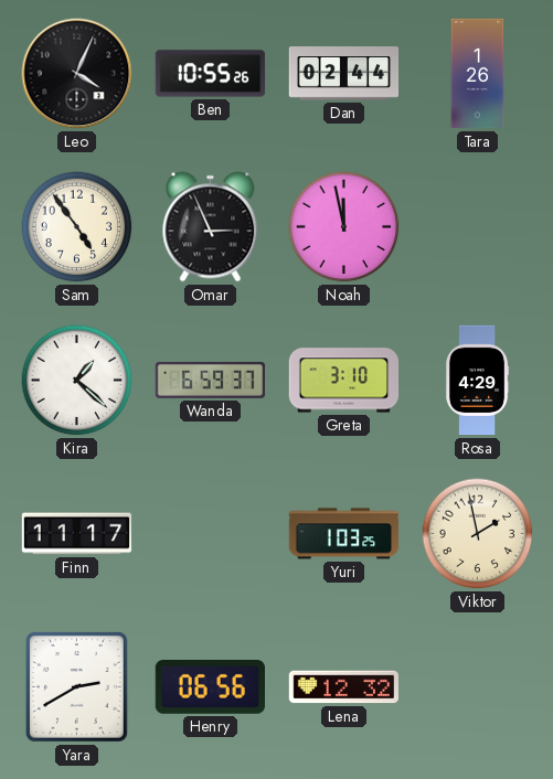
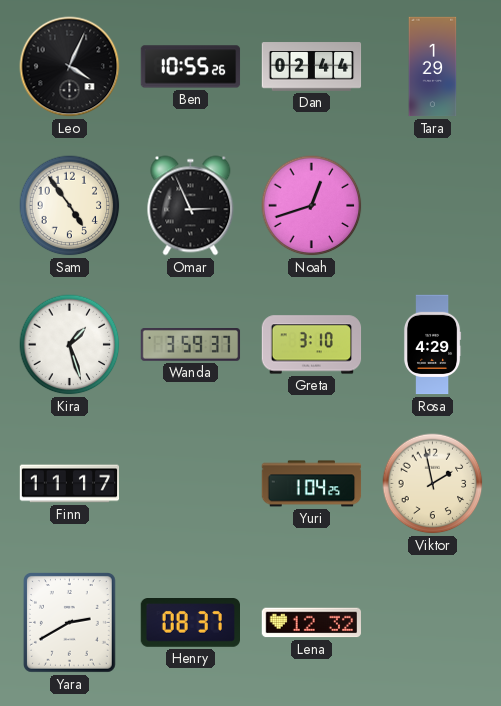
Tara: 1:26 -> 1:29
Noah: 11:58 -> 12:42
Kira: 1:22 -> 1:27
Wanda: 6:59 -> 3:59
Yuri: 1:03 -> 1:04
Henry: 06:56 -> 08:37
